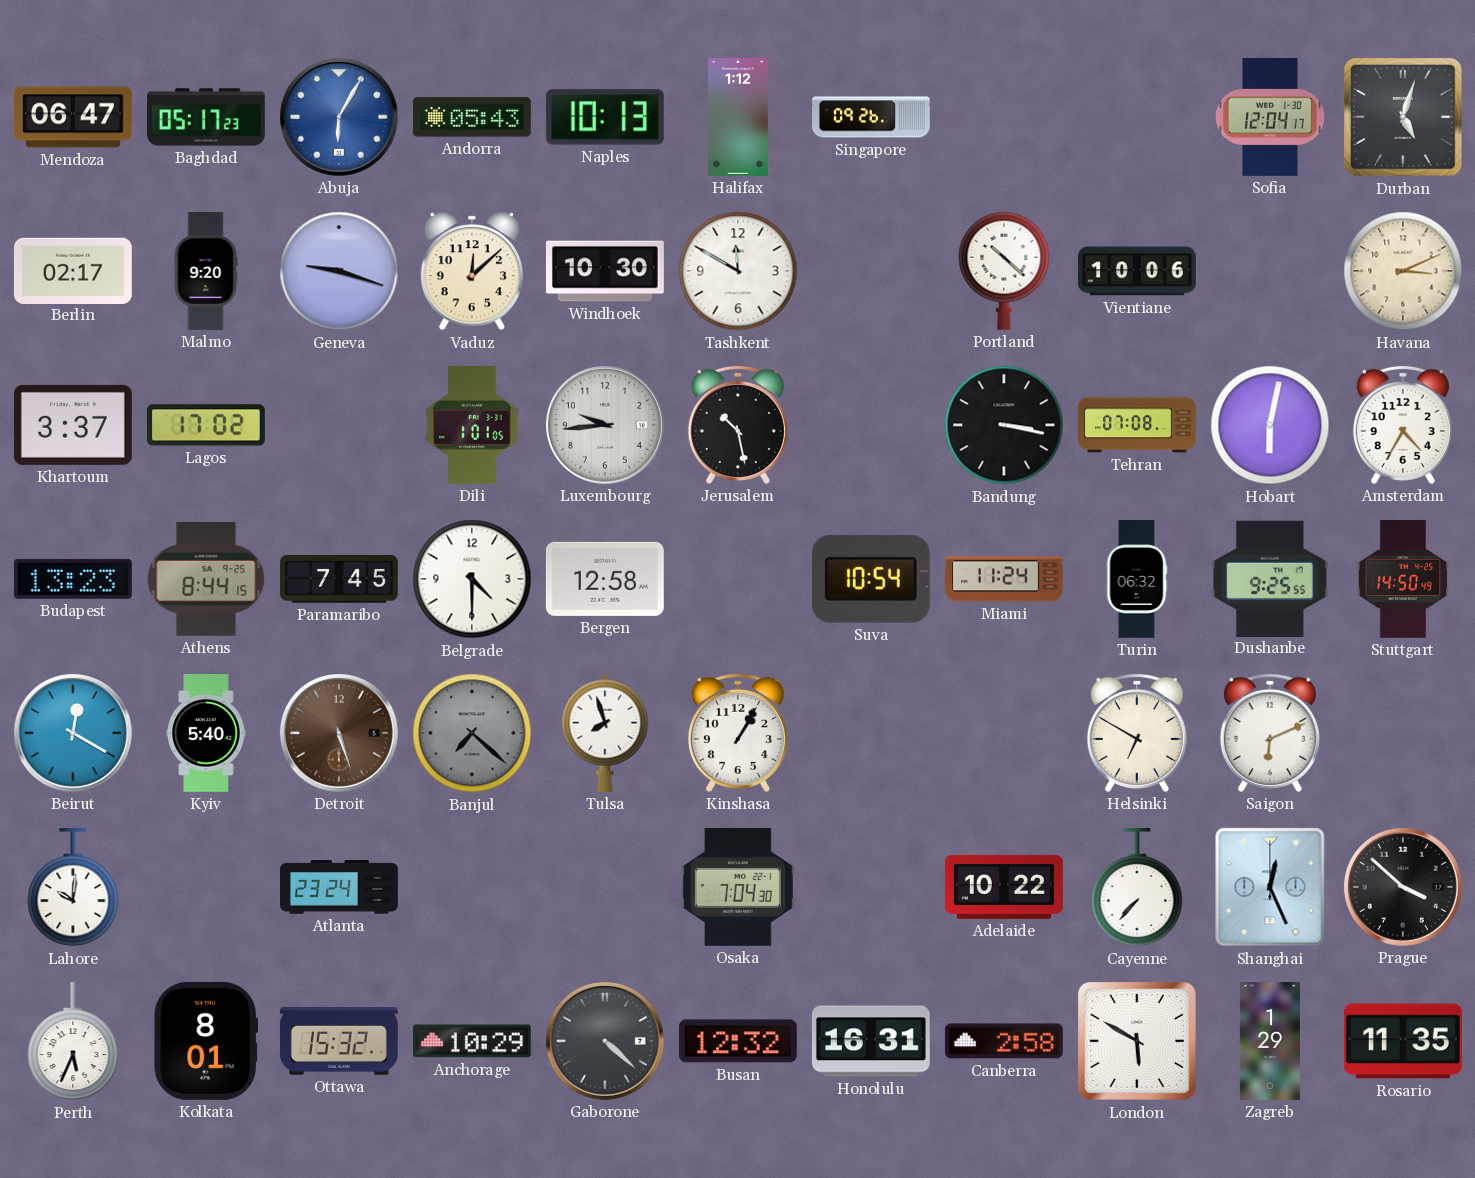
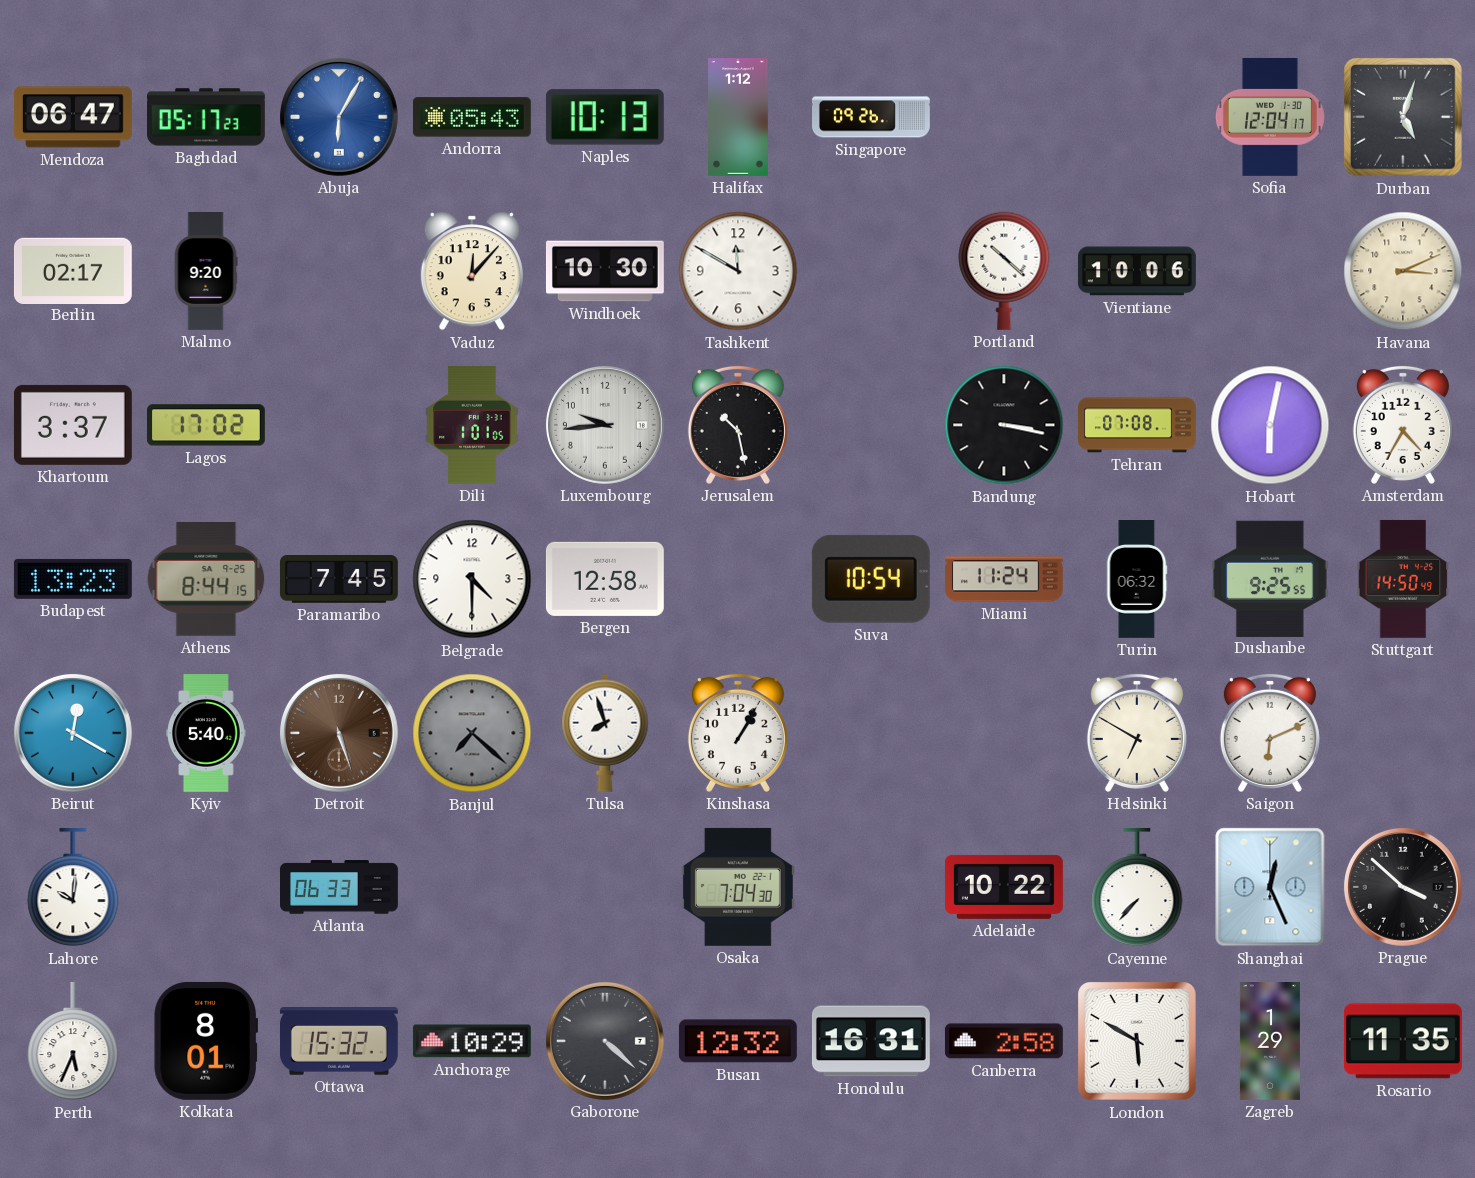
Geneva: 9:18 -> none
Vaduz: 12:08 -> 12:07
Atlanta: 23:24 -> 06:33
